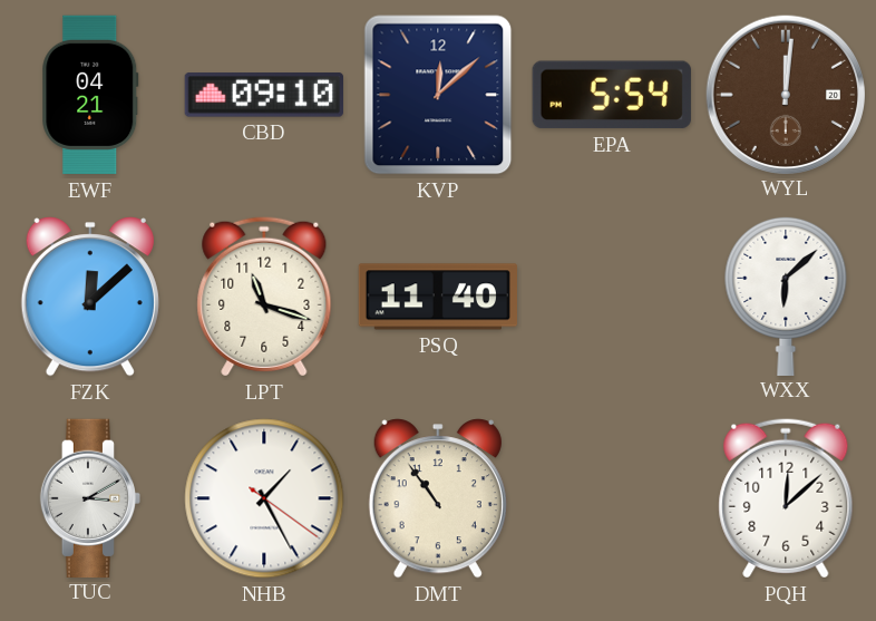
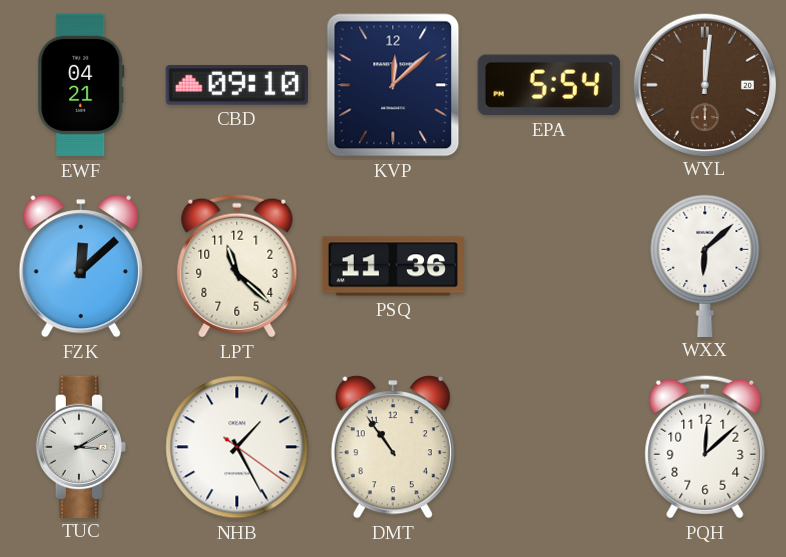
LPT: 11:18 -> 11:22
PSQ: 11:40 -> 11:36
